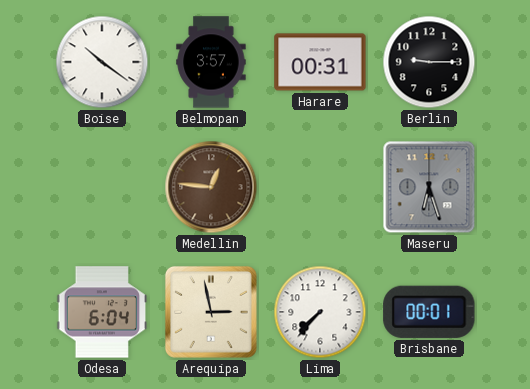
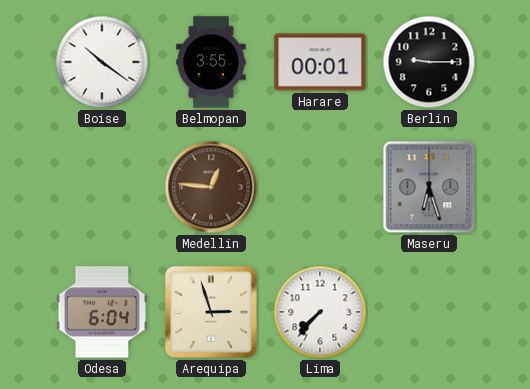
Belmopan: 3:57 -> 3:55
Harare: 00:31 -> 00:01
Arequipa: 2:58 -> 2:57
Brisbane: 00:01 -> none
